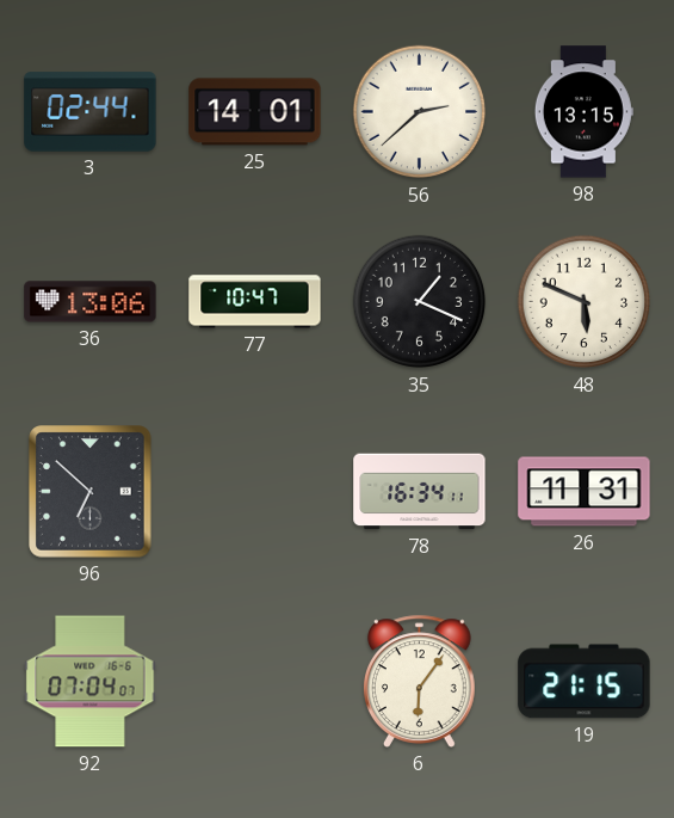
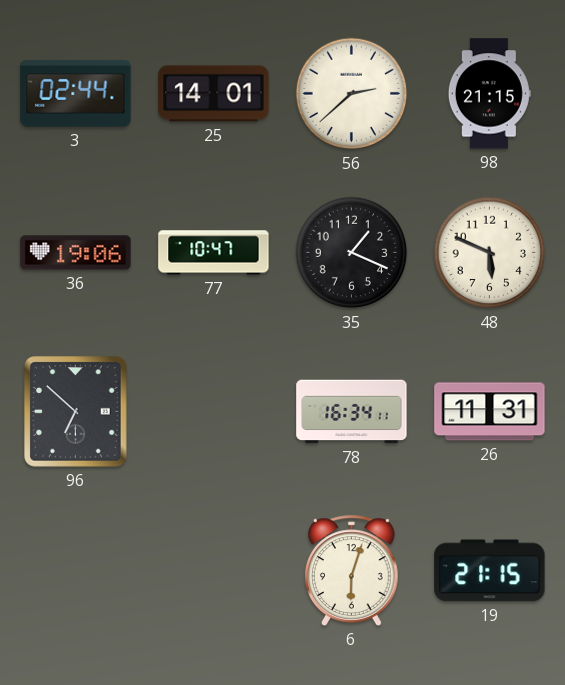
98: 13:15 -> 21:15
36: 13:06 -> 19:06
92: 07:04 -> none
6: 6:06 -> 6:03
